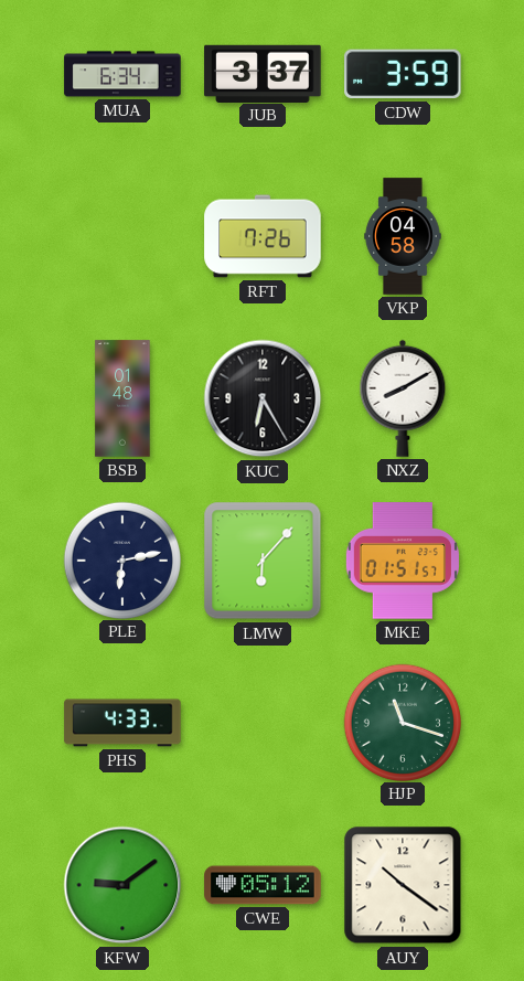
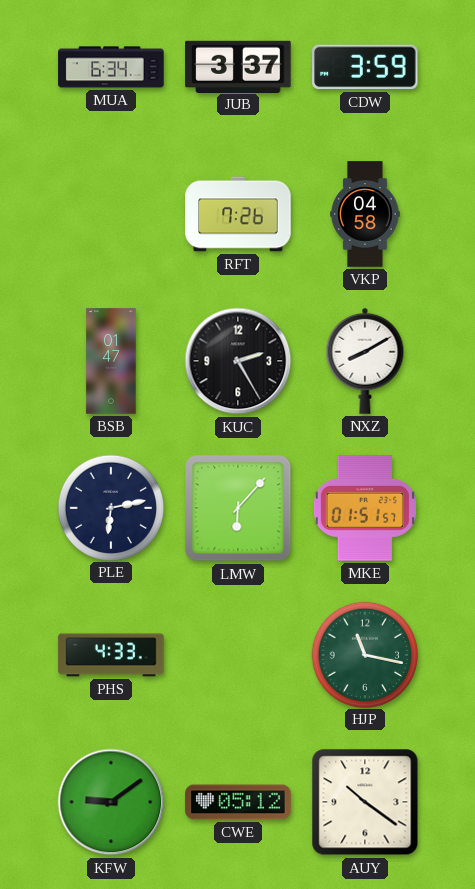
BSB: 01:48 -> 01:47
KUC: 6:25 -> 2:25
HJP: 11:18 -> 11:17
